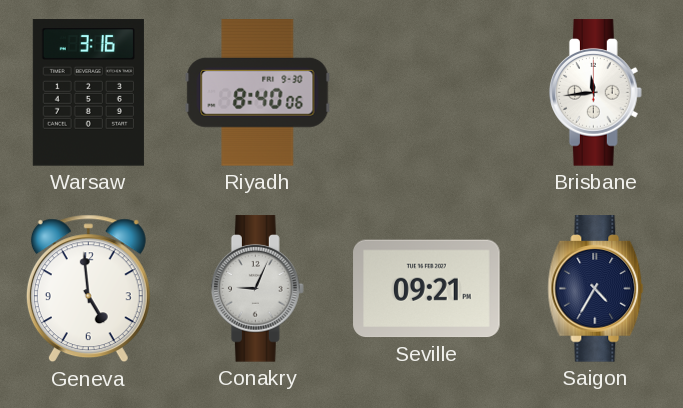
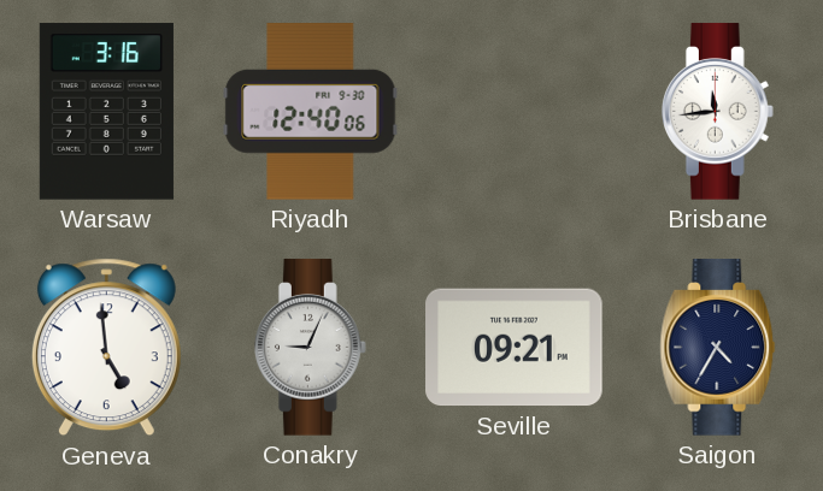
Riyadh: 8:40 -> 12:40
